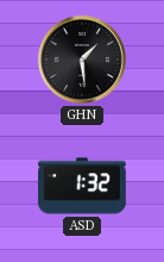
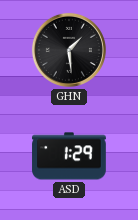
ASD: 1:32 -> 1:29
